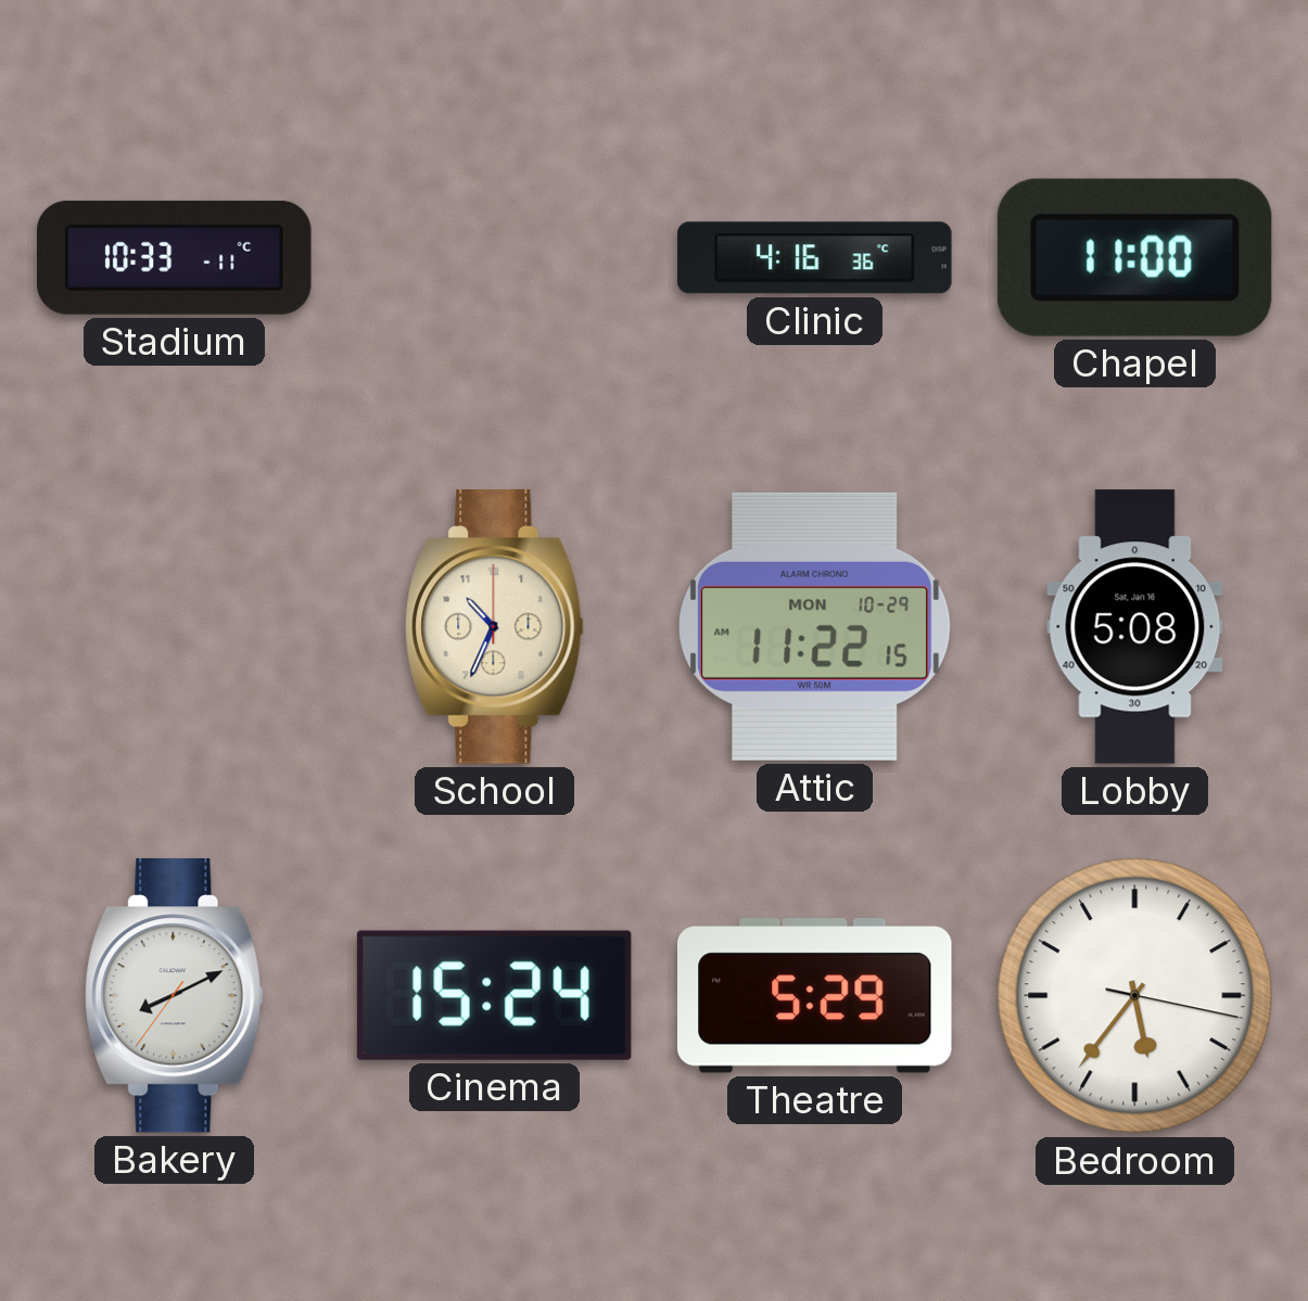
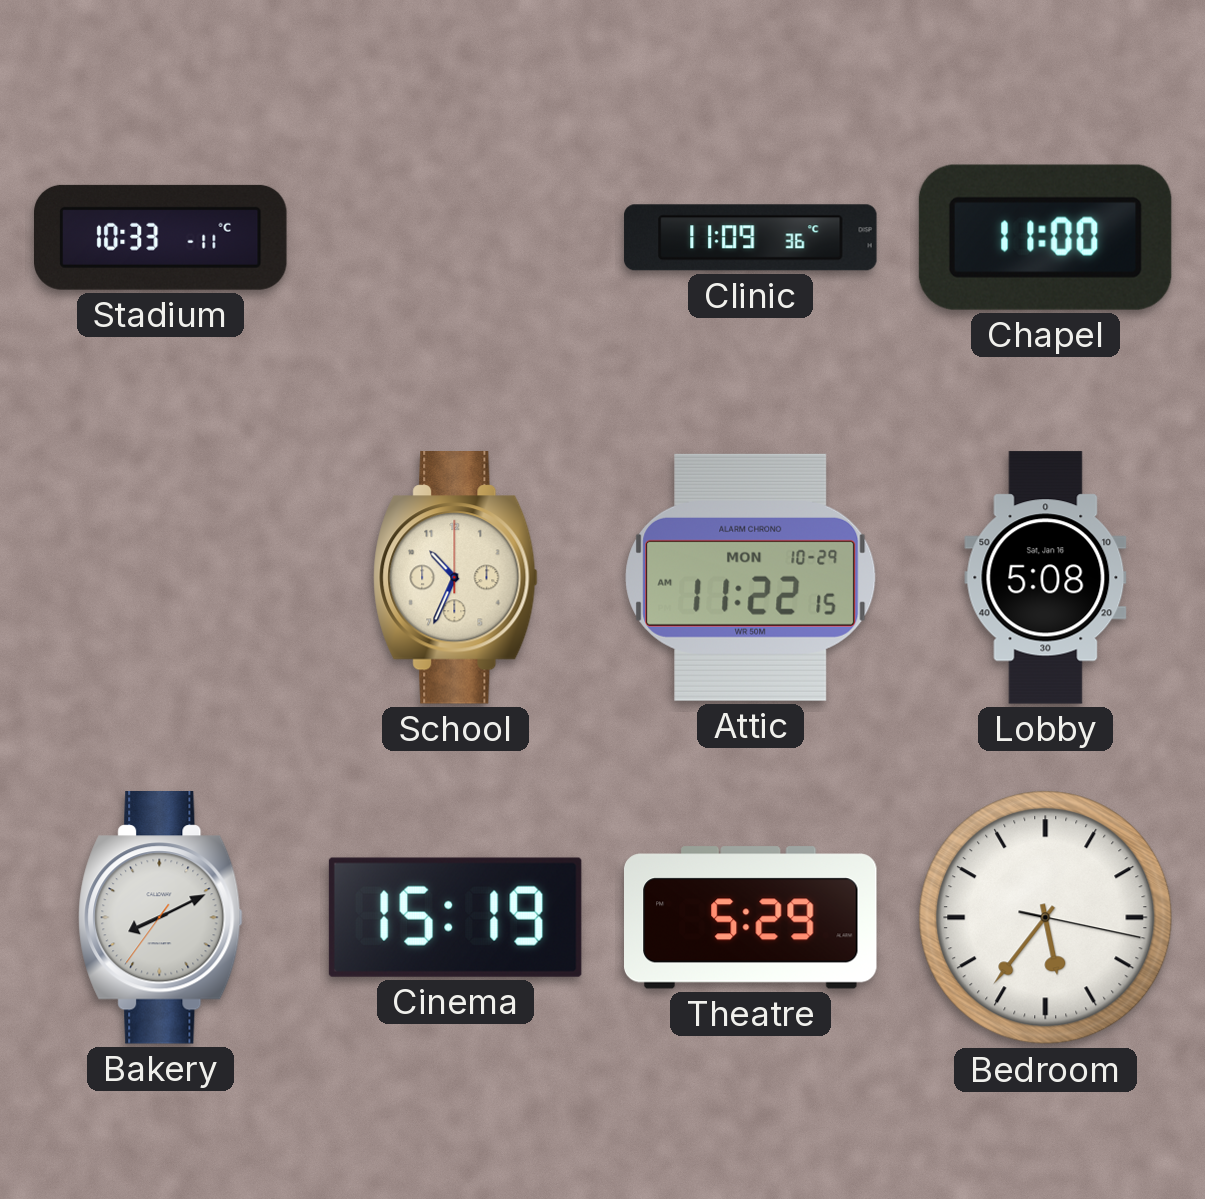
Clinic: 4:16 -> 11:09
Cinema: 15:24 -> 15:19
